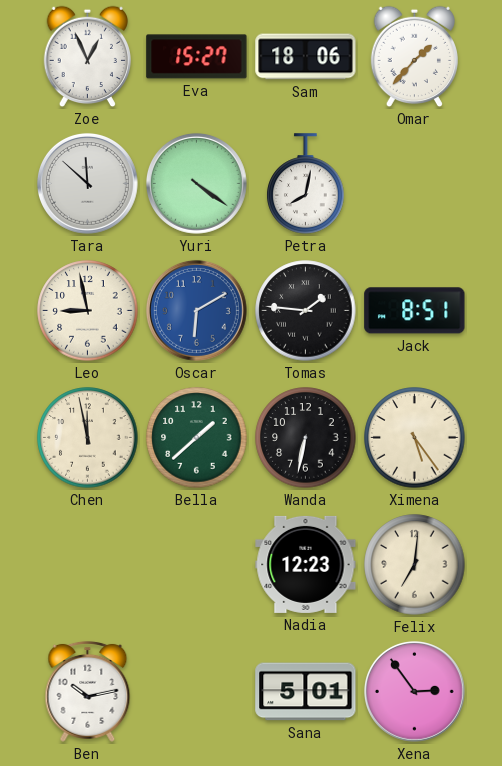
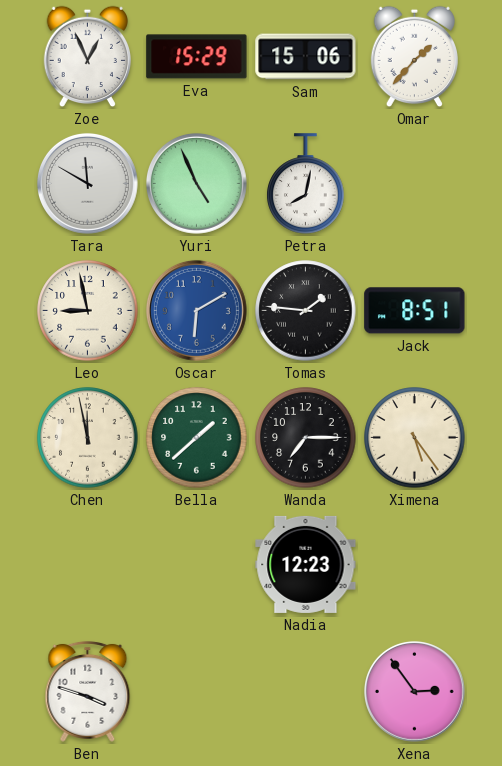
Eva: 15:27 -> 15:29
Sam: 18:06 -> 15:06
Tara: 11:52 -> 11:50
Yuri: 4:21 -> 4:56
Wanda: 6:32 -> 7:15
Felix: 7:01 -> none
Ben: 10:13 -> 3:48
Sana: 5:01 -> none
